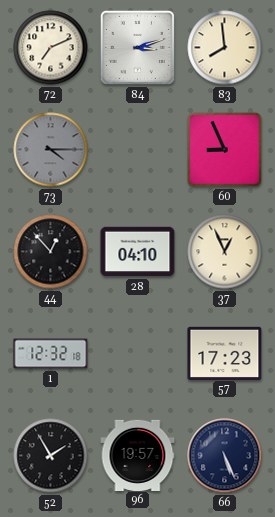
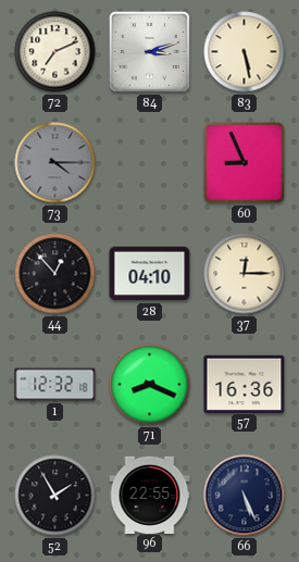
83: 7:59 -> 5:28
37: 12:56 -> 12:15
71: none -> 8:19
57: 17:23 -> 16:36
96: 19:57 -> 22:55
